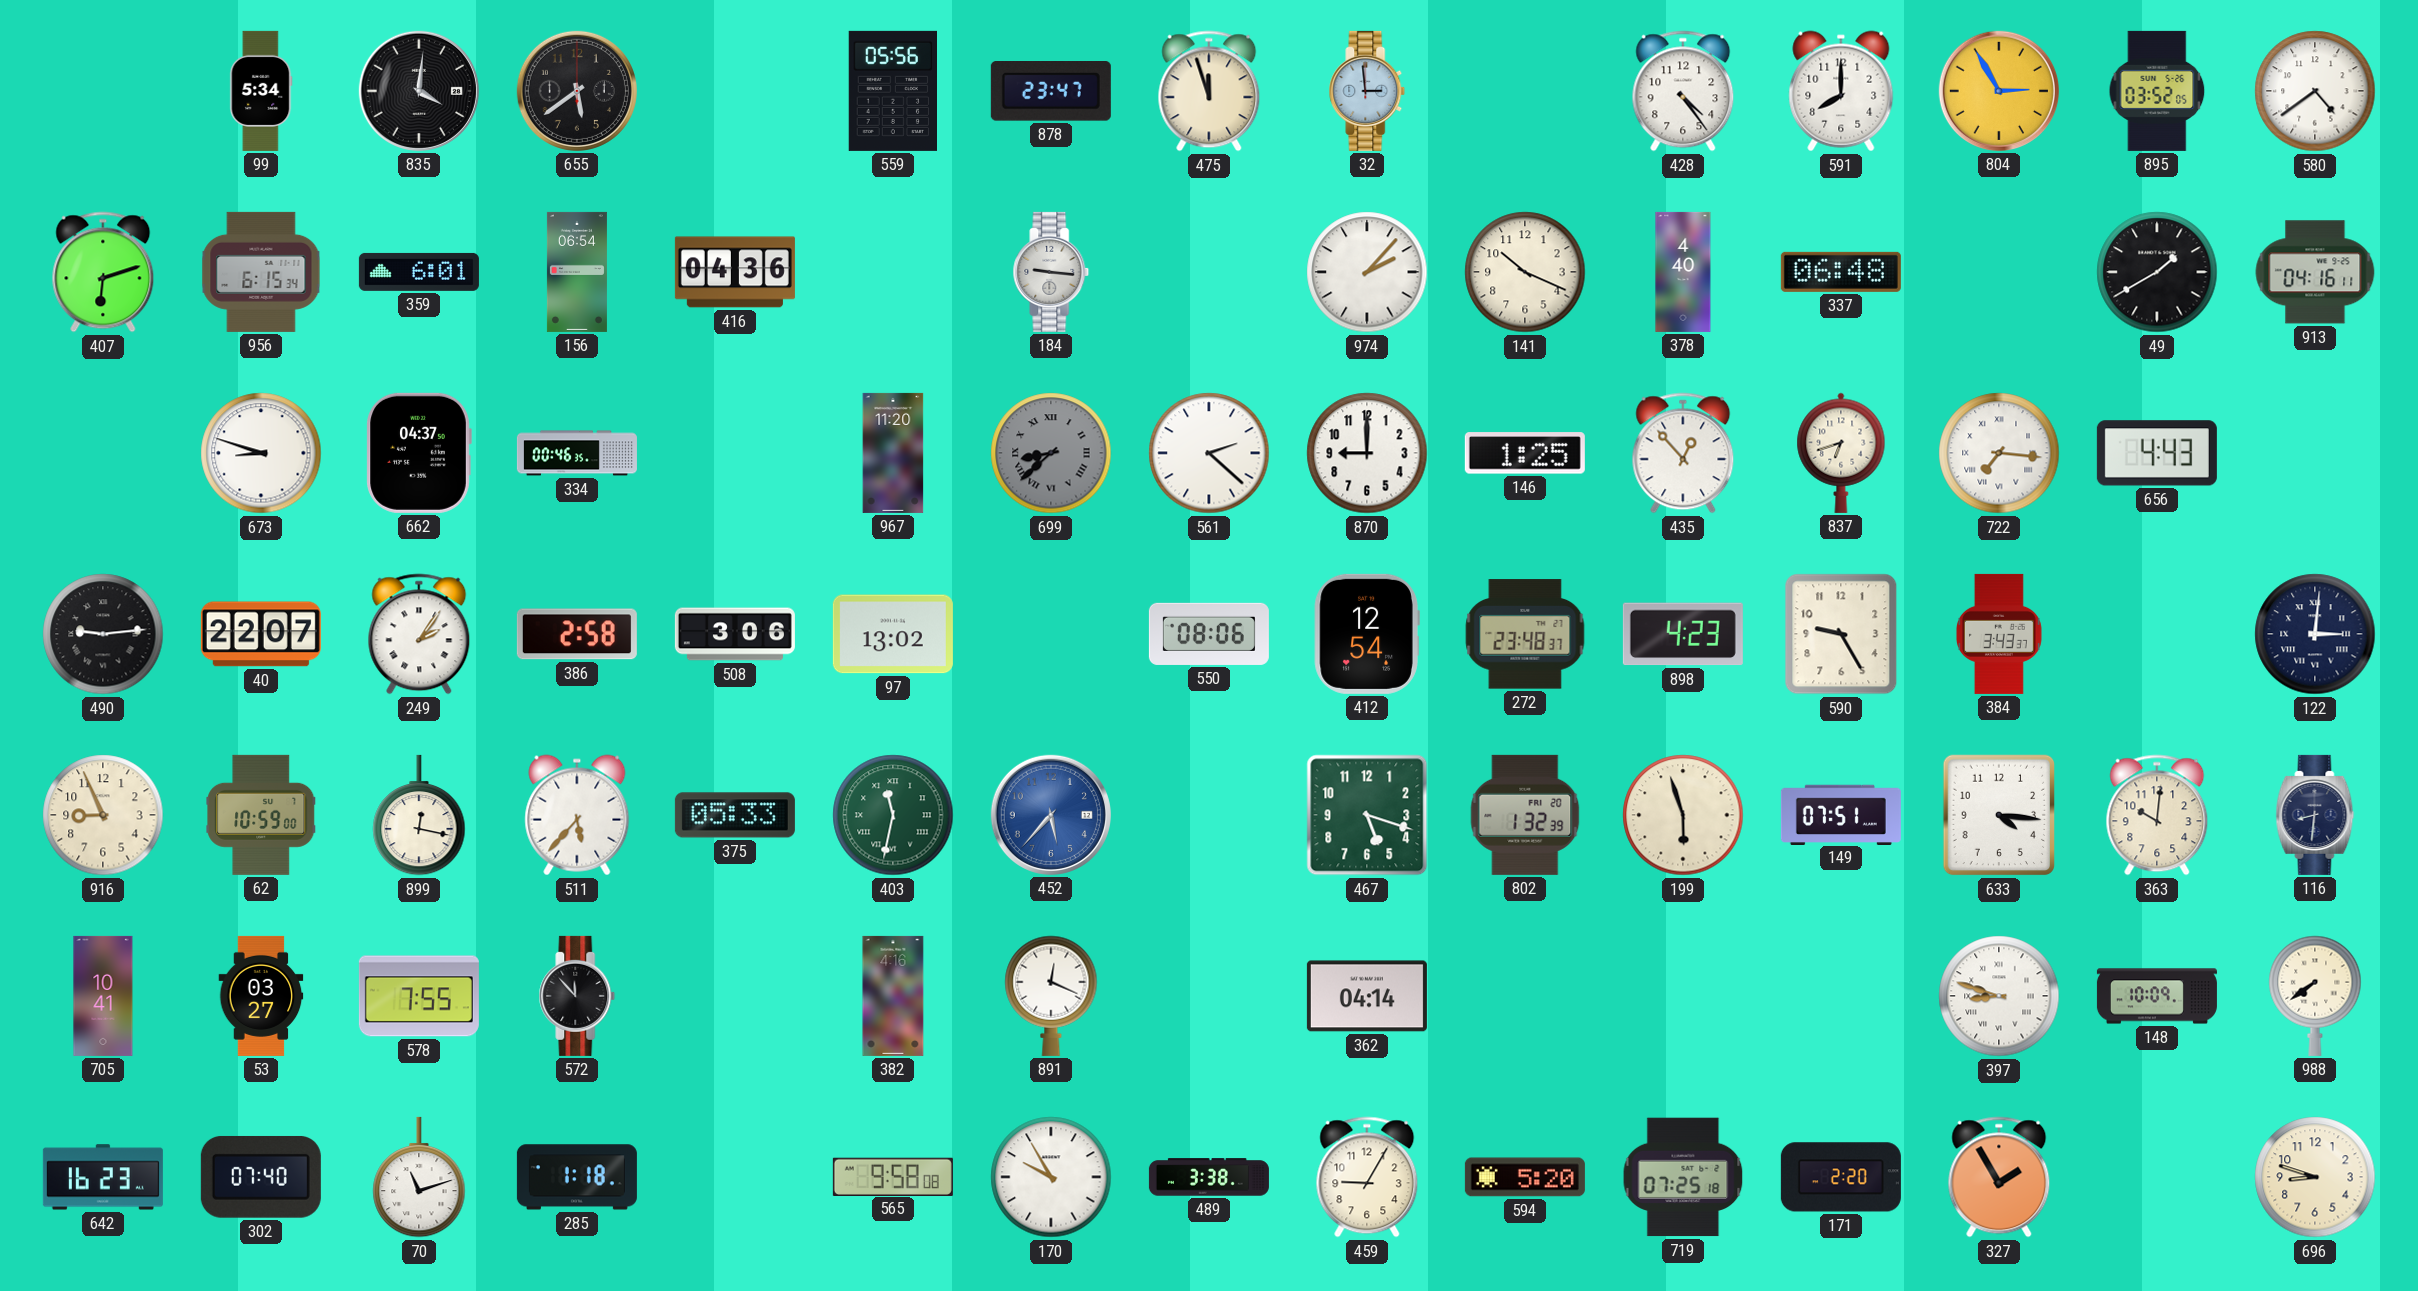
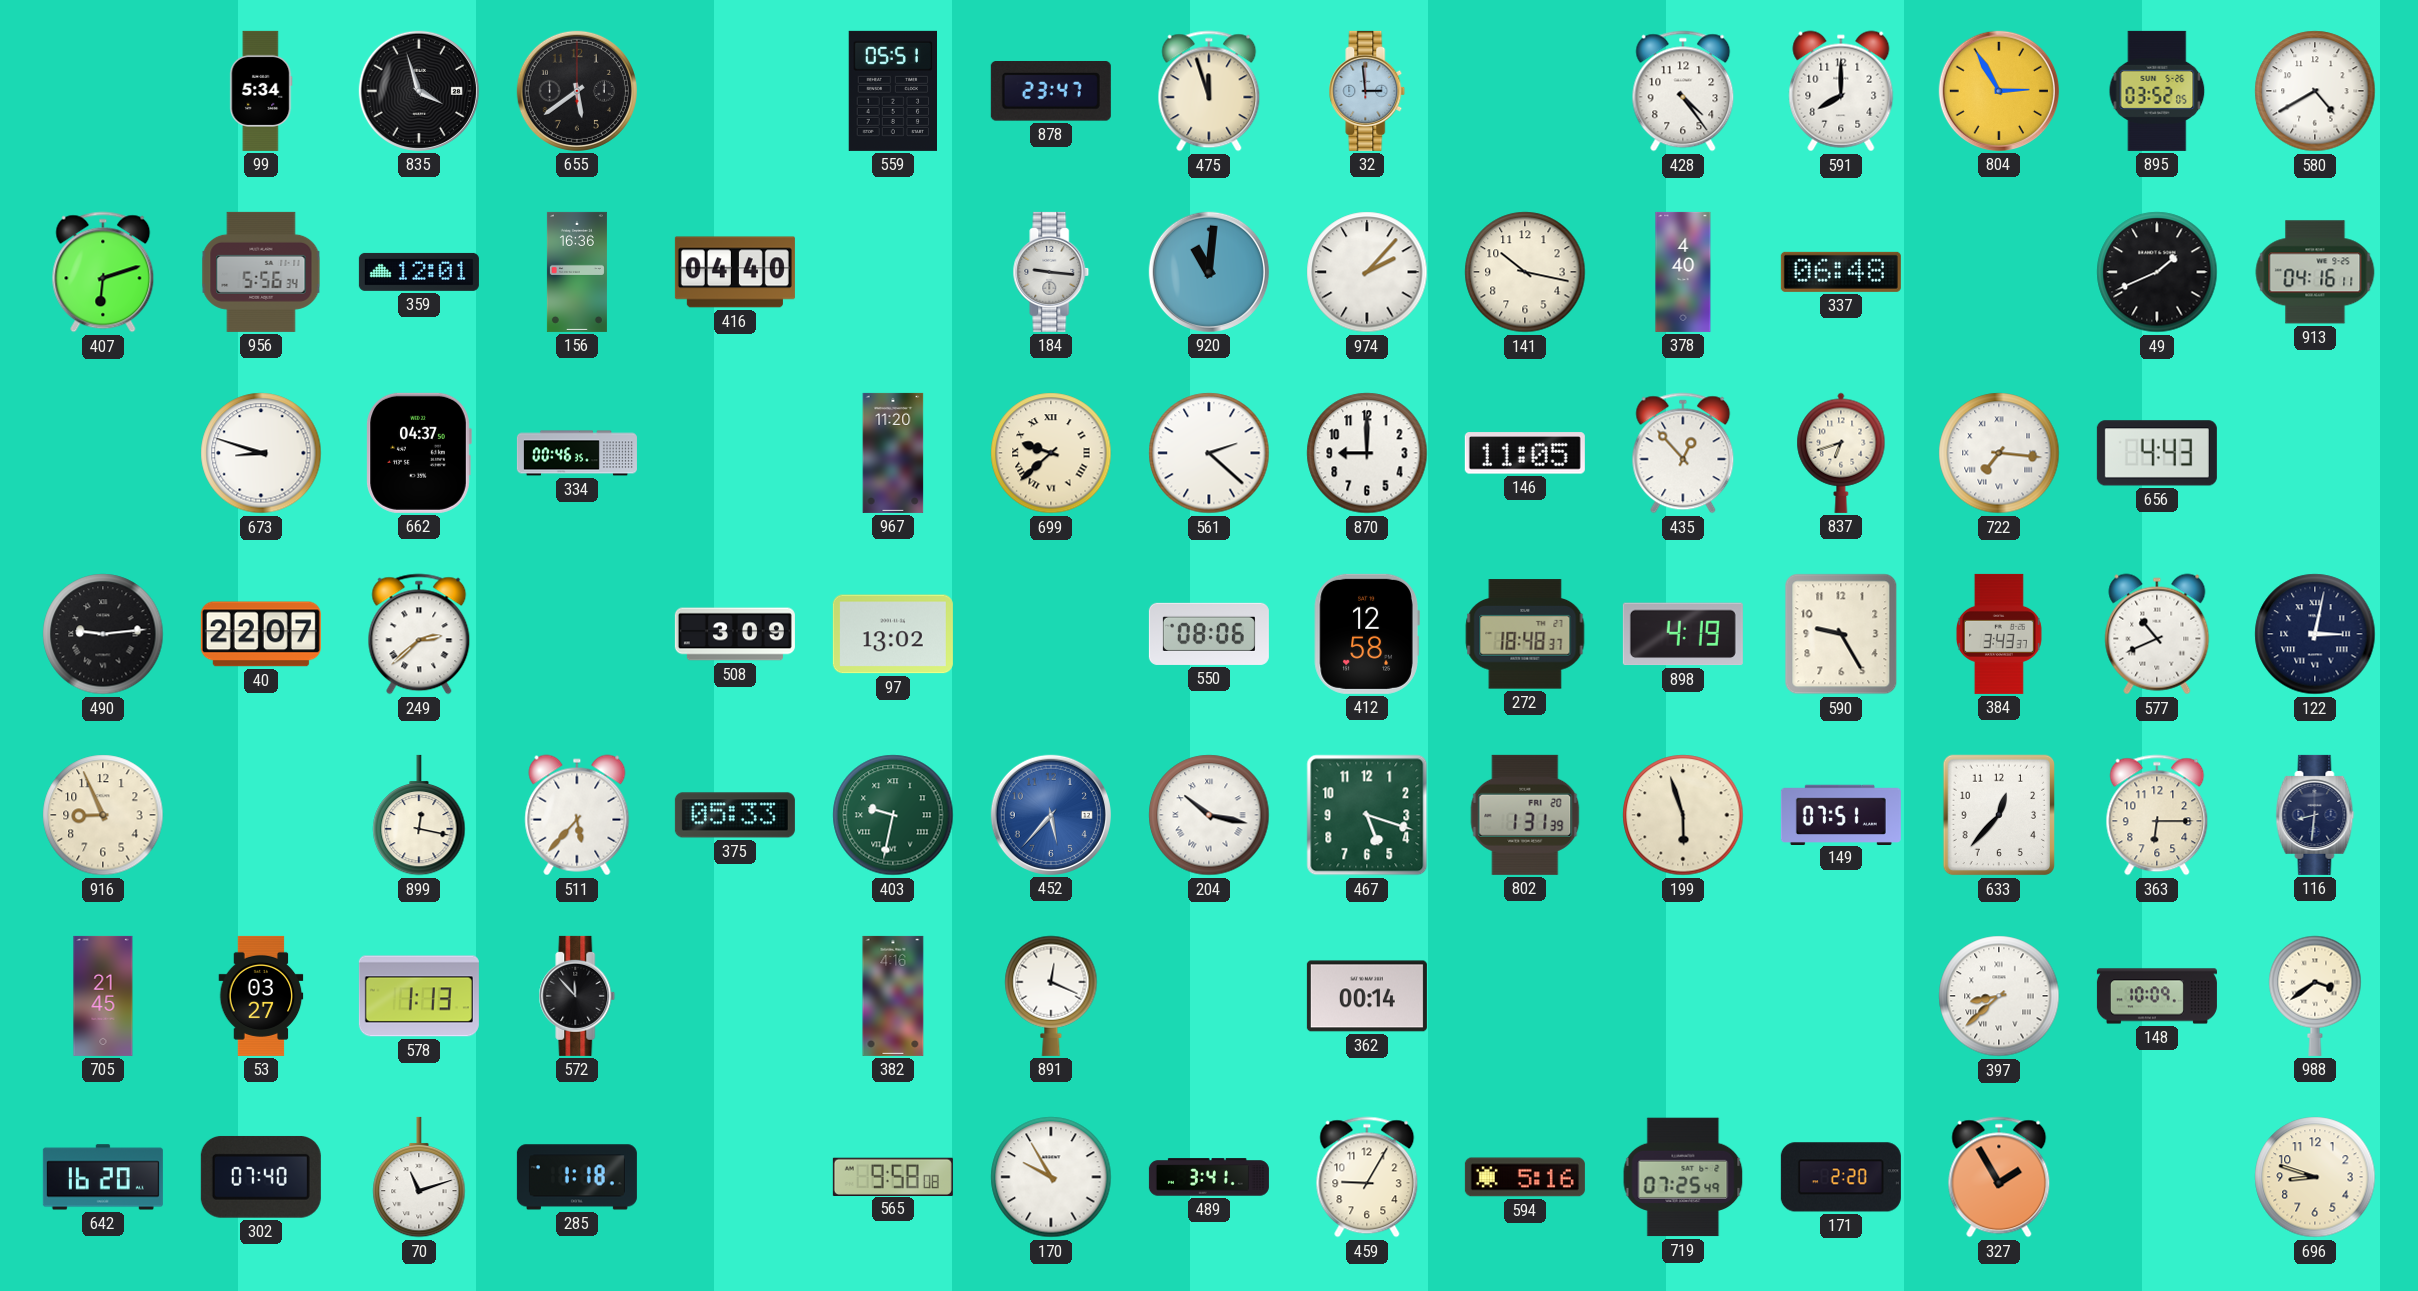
835: 4:01 -> 3:57
559: 05:56 -> 05:51
580: 4:39 -> 4:40
956: 6:15 -> 5:56
359: 6:01 -> 12:01
156: 06:54 -> 16:36
416: 04:36 -> 04:40
920: none -> 11:01
141: 10:19 -> 10:17
49: 1:40 -> 1:41
699: 8:38 -> 9:38
699 dial: grey -> cream
146: 1:25 -> 11:05
249: 2:06 -> 2:38
386: 2:58 -> none
508: 3:06 -> 3:09
412: 12:54 -> 12:58
272: 23:48 -> 18:48
898: 4:23 -> 4:19
577: none -> 10:41
122: 3:01 -> 3:02
62: 10:59 -> none
403: 11:32 -> 9:32
204: none -> 10:17
802: 1:32 -> 1:31
633: 4:16 -> 12:37
363: 10:01 -> 6:15
705: 10:41 -> 21:45
578: 7:55 -> 1:13
362: 04:14 -> 00:14
397: 8:48 -> 8:38
988: 7:39 -> 3:39
642: 16:23 -> 16:20
489: 3:38 -> 3:41
594: 5:20 -> 5:16
719: 07:25:18 -> 07:25:49
